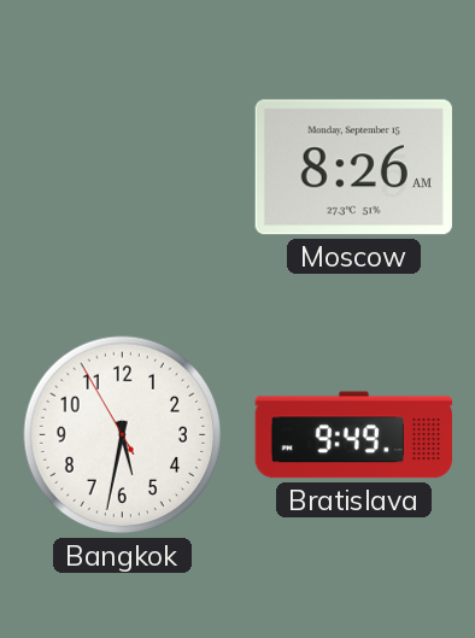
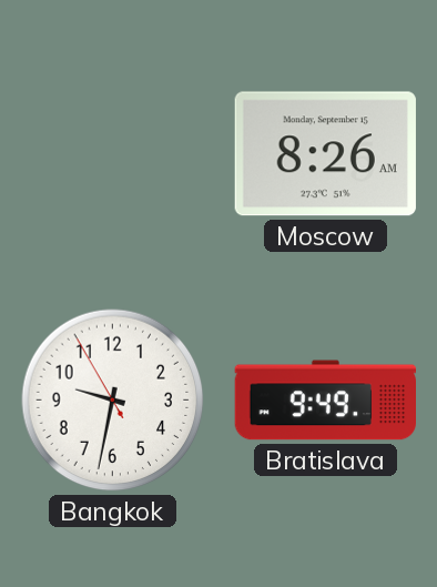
Bangkok: 5:31 -> 9:31
